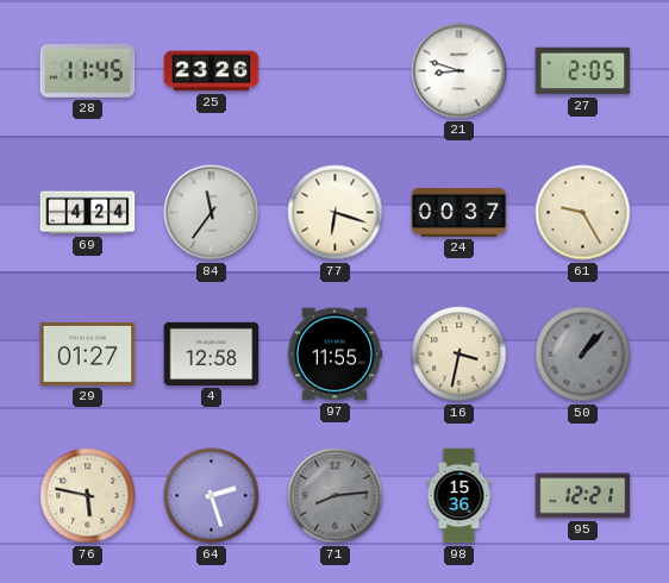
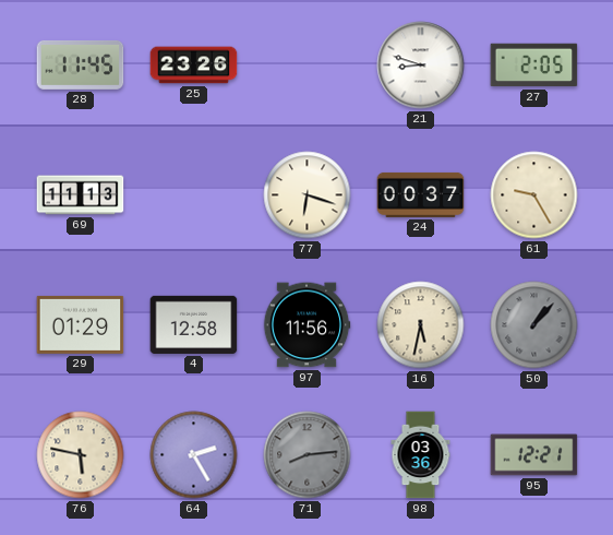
69: 4:24 -> 11:13
84: 11:36 -> none
29: 01:27 -> 01:29
97: 11:55 -> 11:56
16: 3:32 -> 5:32
64: 2:27 -> 2:25
98: 15:36 -> 03:36
